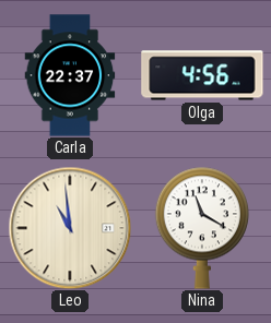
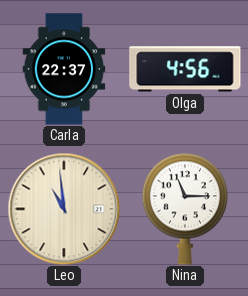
Nina: 11:20 -> 11:15
